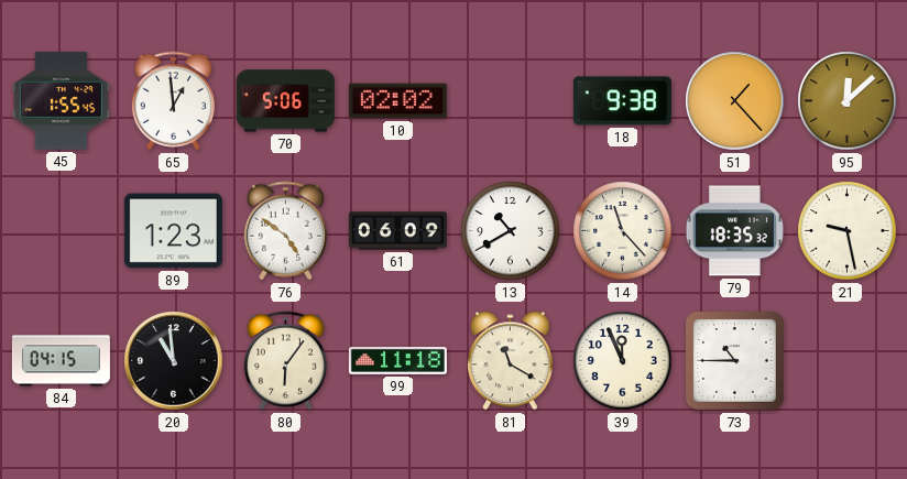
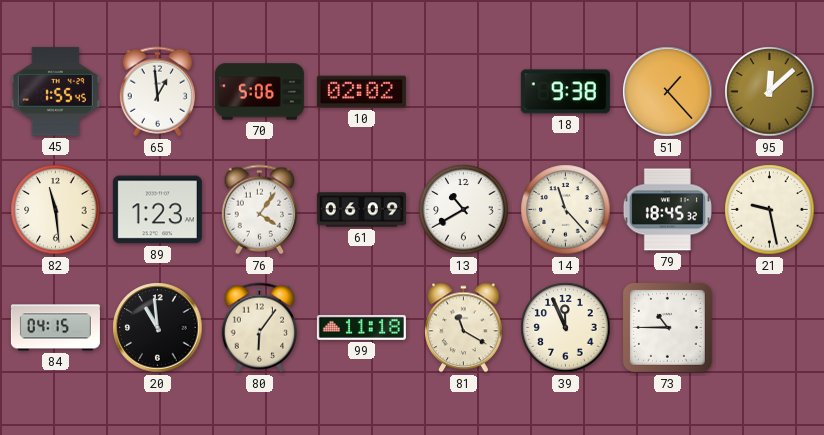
82: none -> 11:29
76: 4:51 -> 4:06
79: 18:35 -> 18:45
